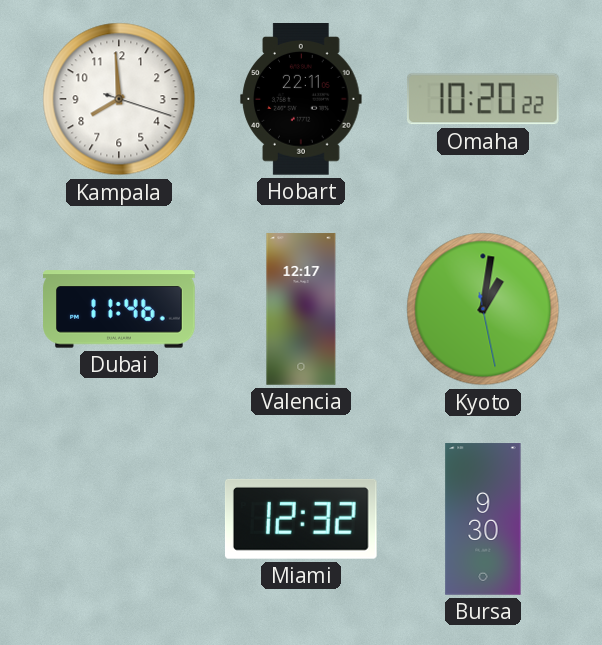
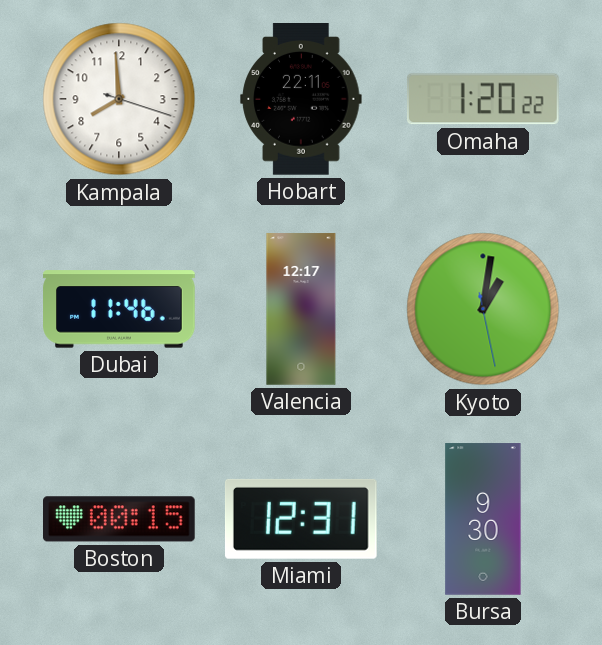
Omaha: 10:20 -> 1:20
Boston: none -> 00:15
Miami: 12:32 -> 12:31
